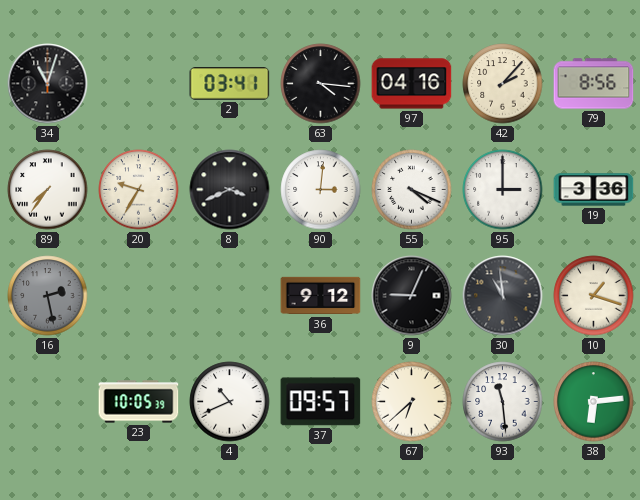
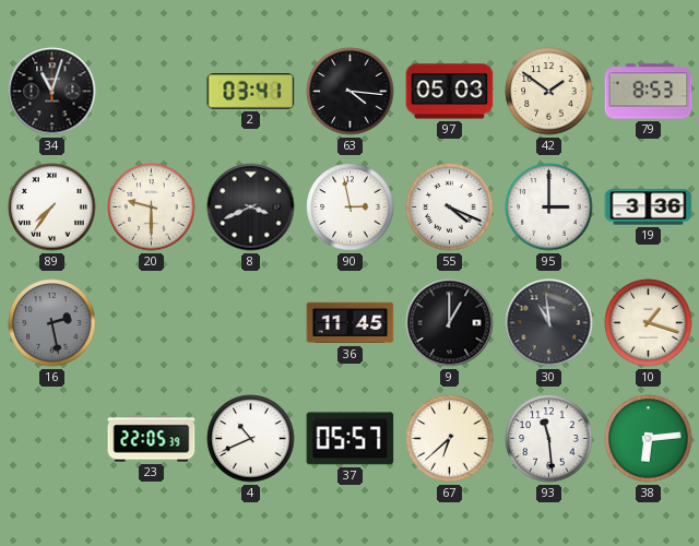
97: 04:16 -> 05:03
42: 2:07 -> 1:51
79: 8:56 -> 8:53
20: 9:35 -> 9:30
90: 3:01 -> 2:58
36: 9:12 -> 11:45
9: 9:04 -> 1:00
23: 10:05 -> 22:05
37: 09:57 -> 05:57
